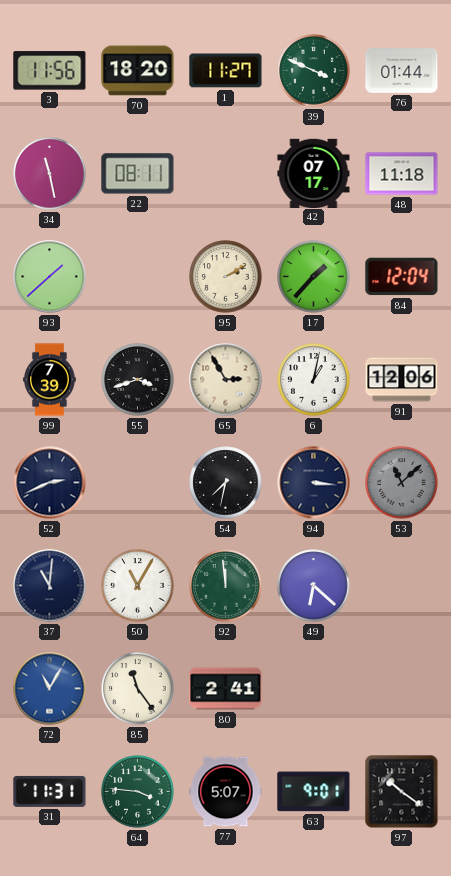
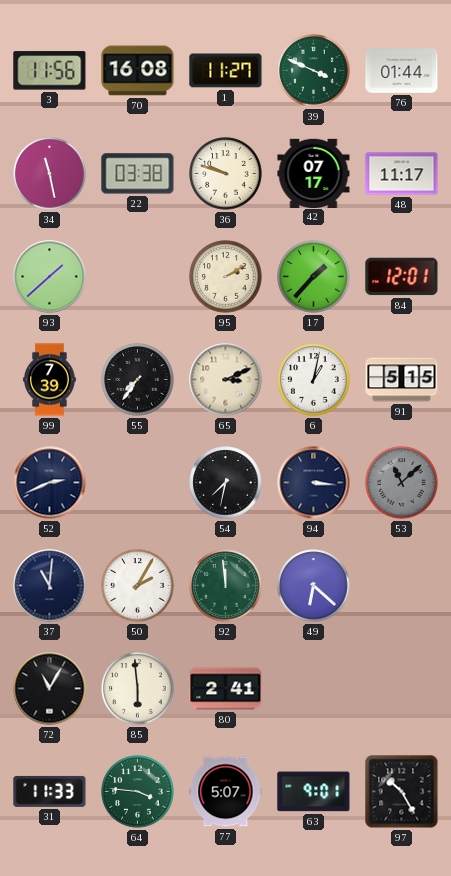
70: 18:20 -> 16:08
22: 08:11 -> 03:38
36: none -> 9:48
48: 11:18 -> 11:17
84: 12:04 -> 12:01
55: 3:42 -> 7:36
65: 2:55 -> 3:11
91: 12:06 -> 5:15
50: 11:05 -> 2:05
72 dial: blue -> black
85: 11:24 -> 5:59
31: 11:31 -> 11:33
97: 10:21 -> 10:25
